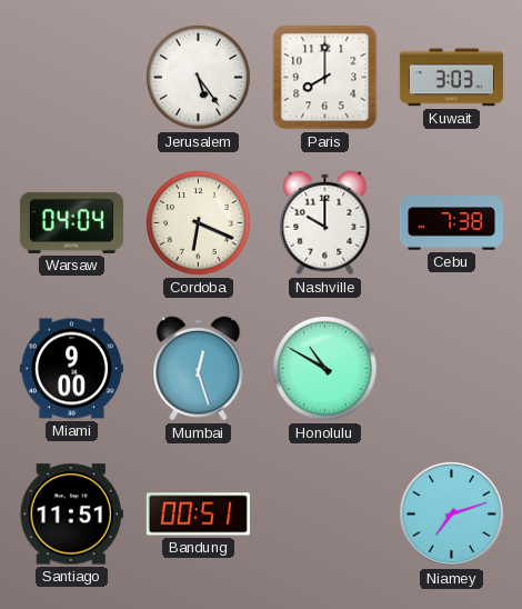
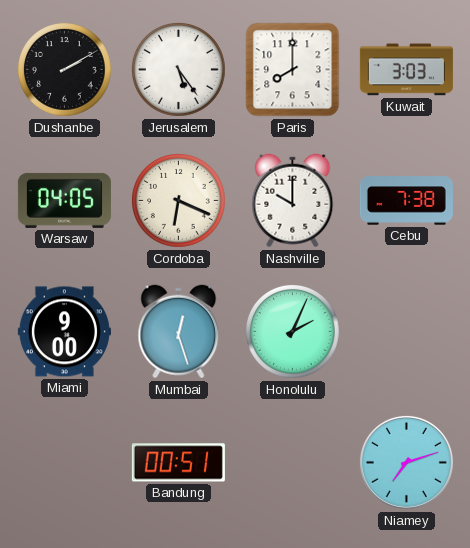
Dushanbe: none -> 2:10
Warsaw: 04:04 -> 04:05
Honolulu: 10:50 -> 2:04
Santiago: 11:51 -> none
